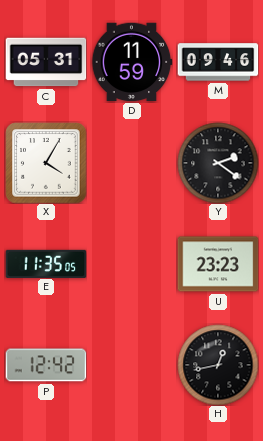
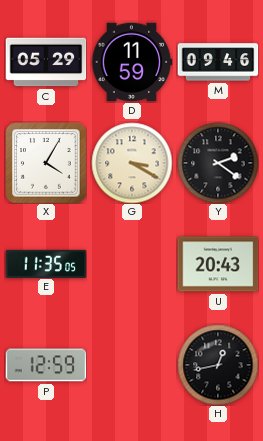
C: 05:31 -> 05:29
G: none -> 3:20
U: 23:23 -> 20:43
P: 12:42 -> 12:59
